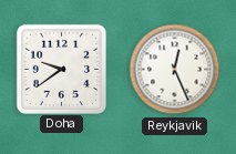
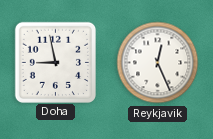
Doha: 9:39 -> 8:58
